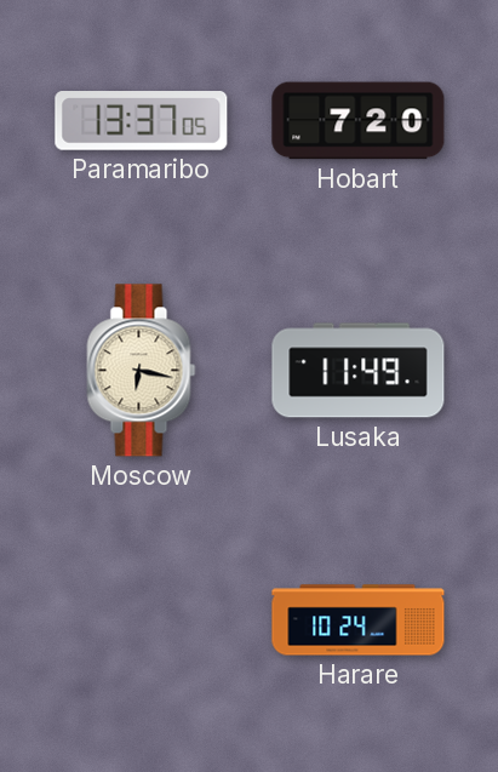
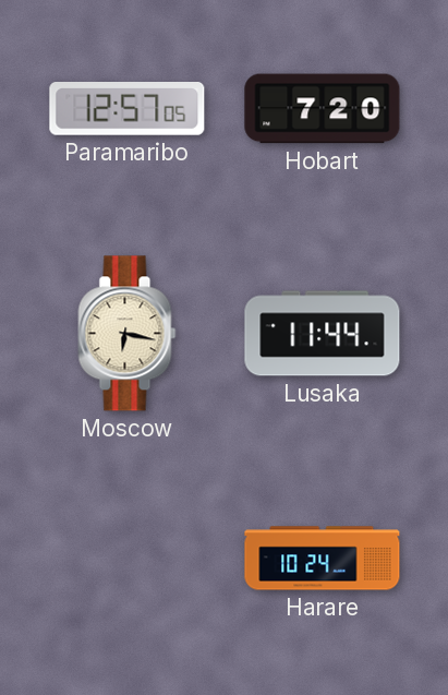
Paramaribo: 13:37 -> 12:57
Lusaka: 11:49 -> 11:44
